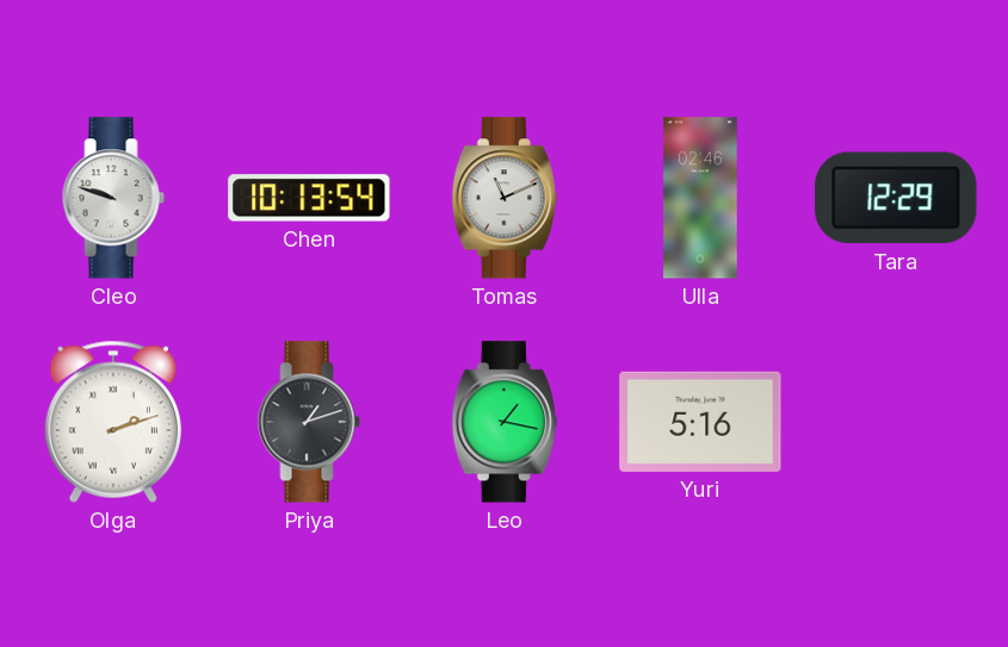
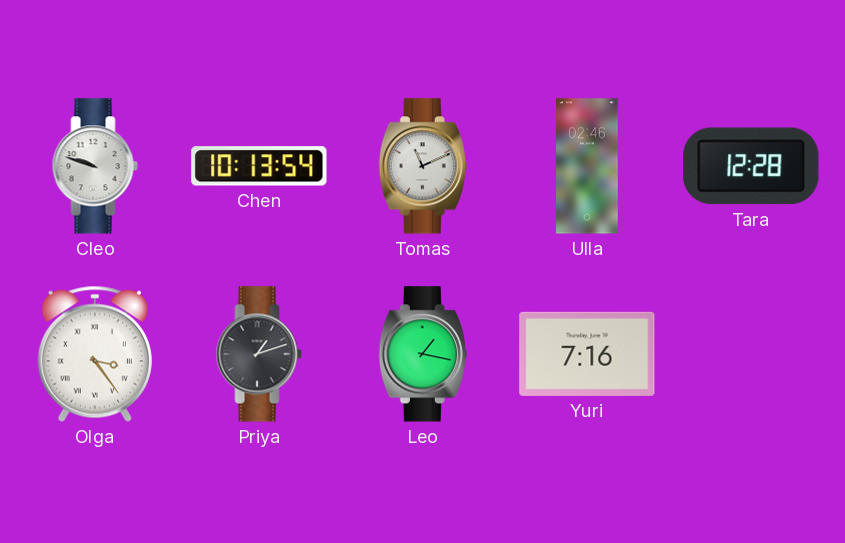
Tara: 12:29 -> 12:28
Olga: 2:12 -> 3:24
Yuri: 5:16 -> 7:16
